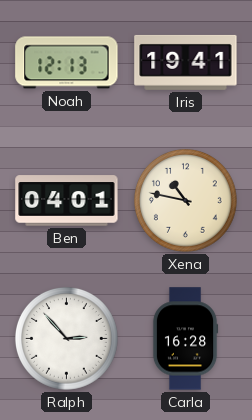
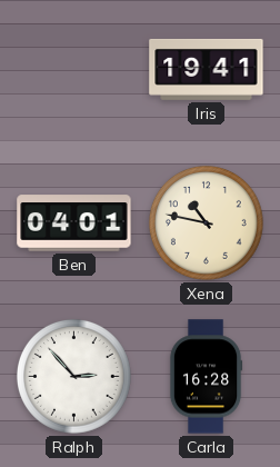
Noah: 12:13 -> none
